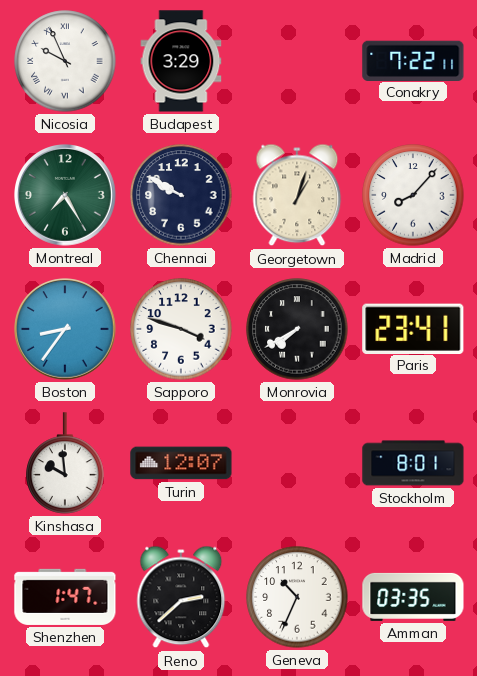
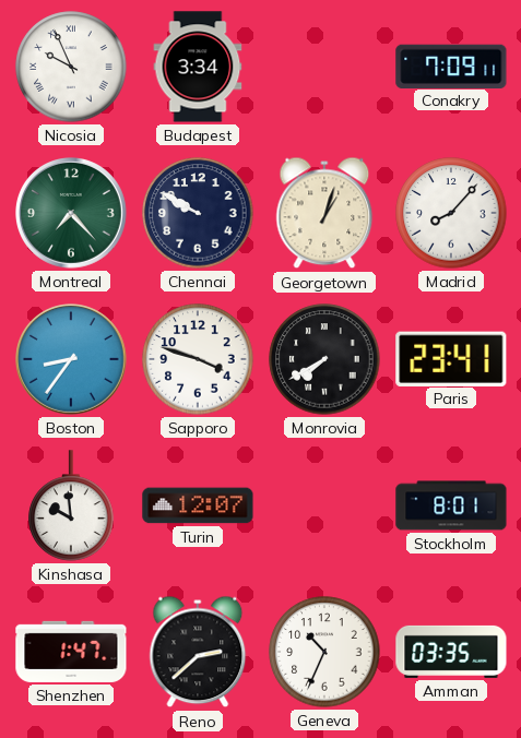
Budapest: 3:29 -> 3:34
Conakry: 7:22 -> 7:09
Montreal: 7:25 -> 7:23
